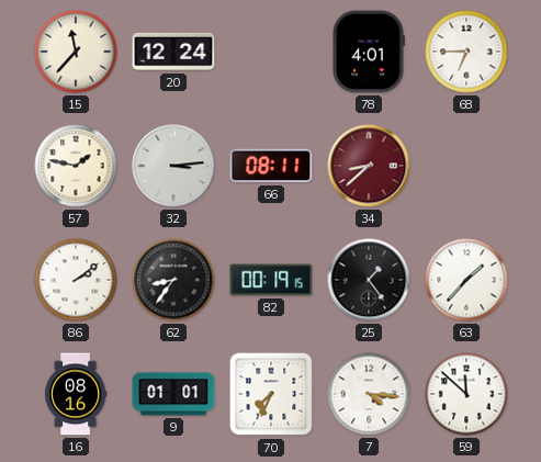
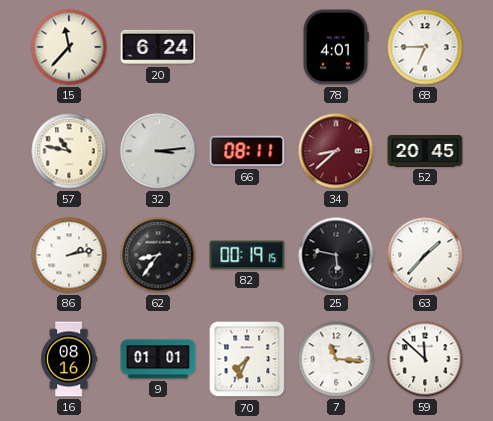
20: 12:24 -> 6:24
57: 1:47 -> 10:47
52: none -> 20:45
86: 2:09 -> 2:13
25: 1:24 -> 5:47
7: 4:16 -> 11:16
